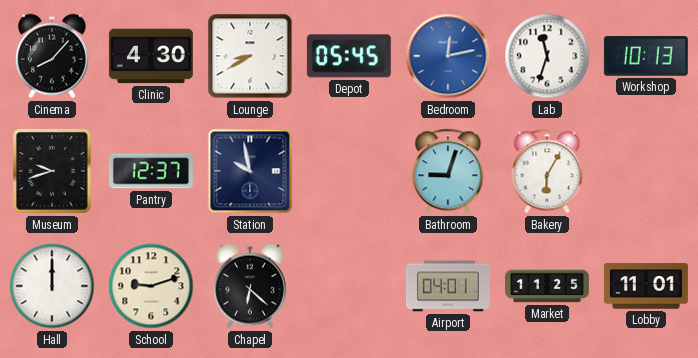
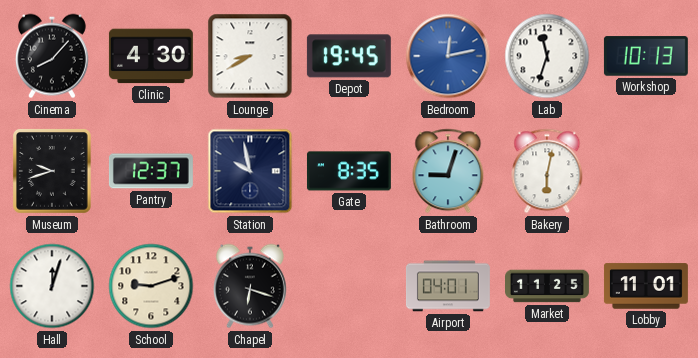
Depot: 05:45 -> 19:45
Gate: none -> 8:35
Bakery: 6:05 -> 6:02
Hall: 12:00 -> 12:03
Chapel: 6:22 -> 6:18
